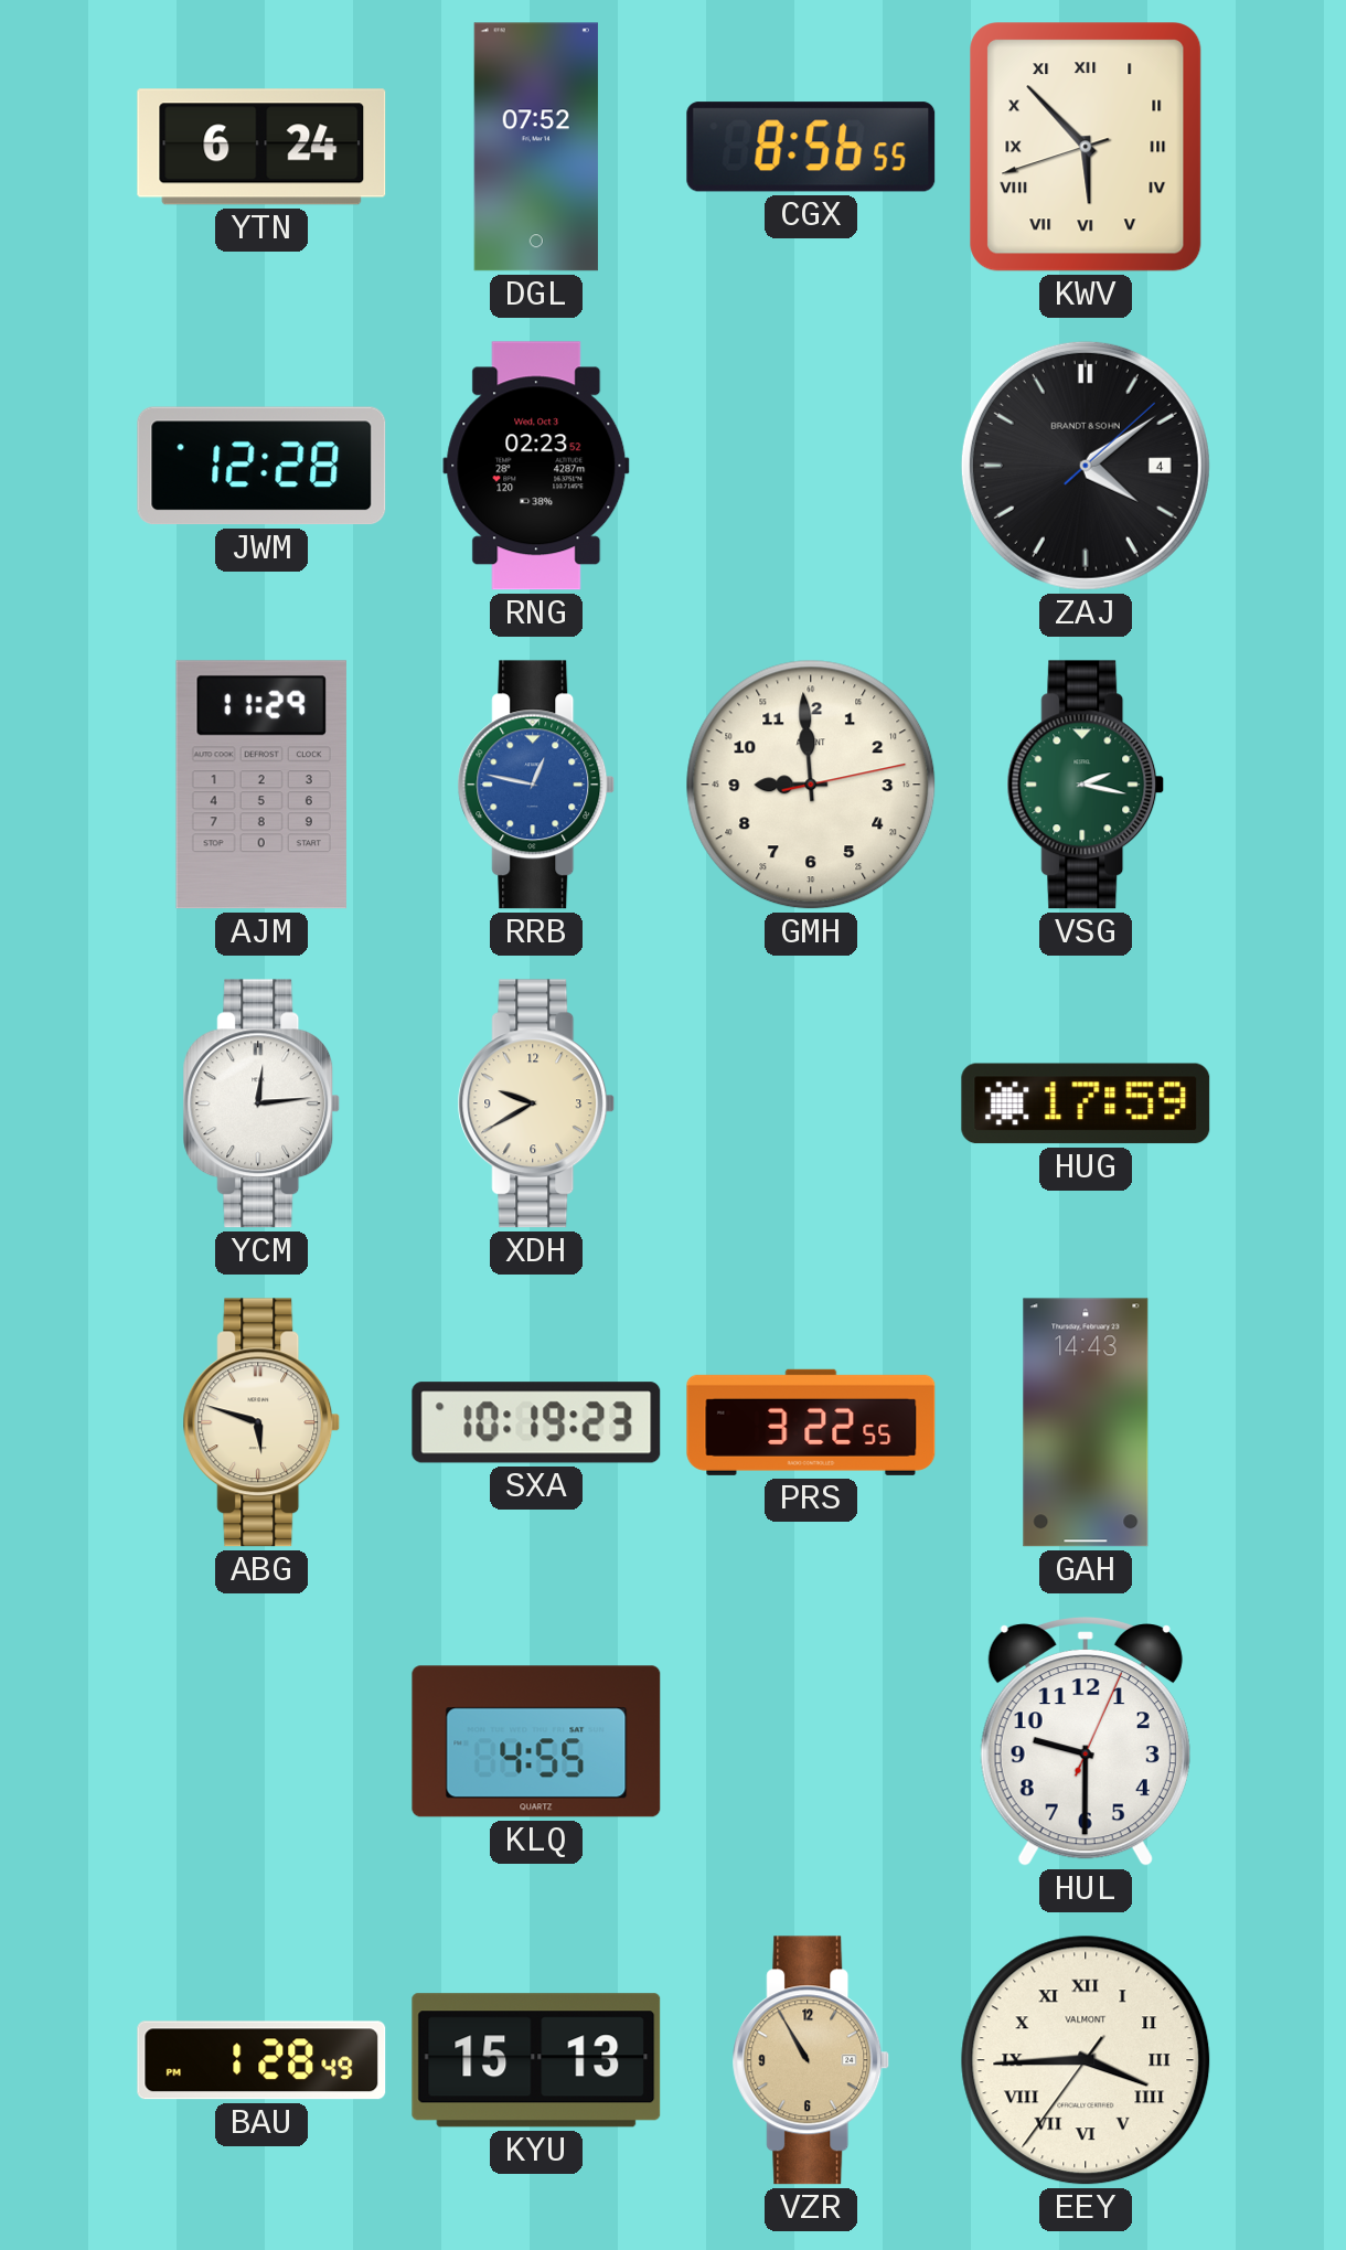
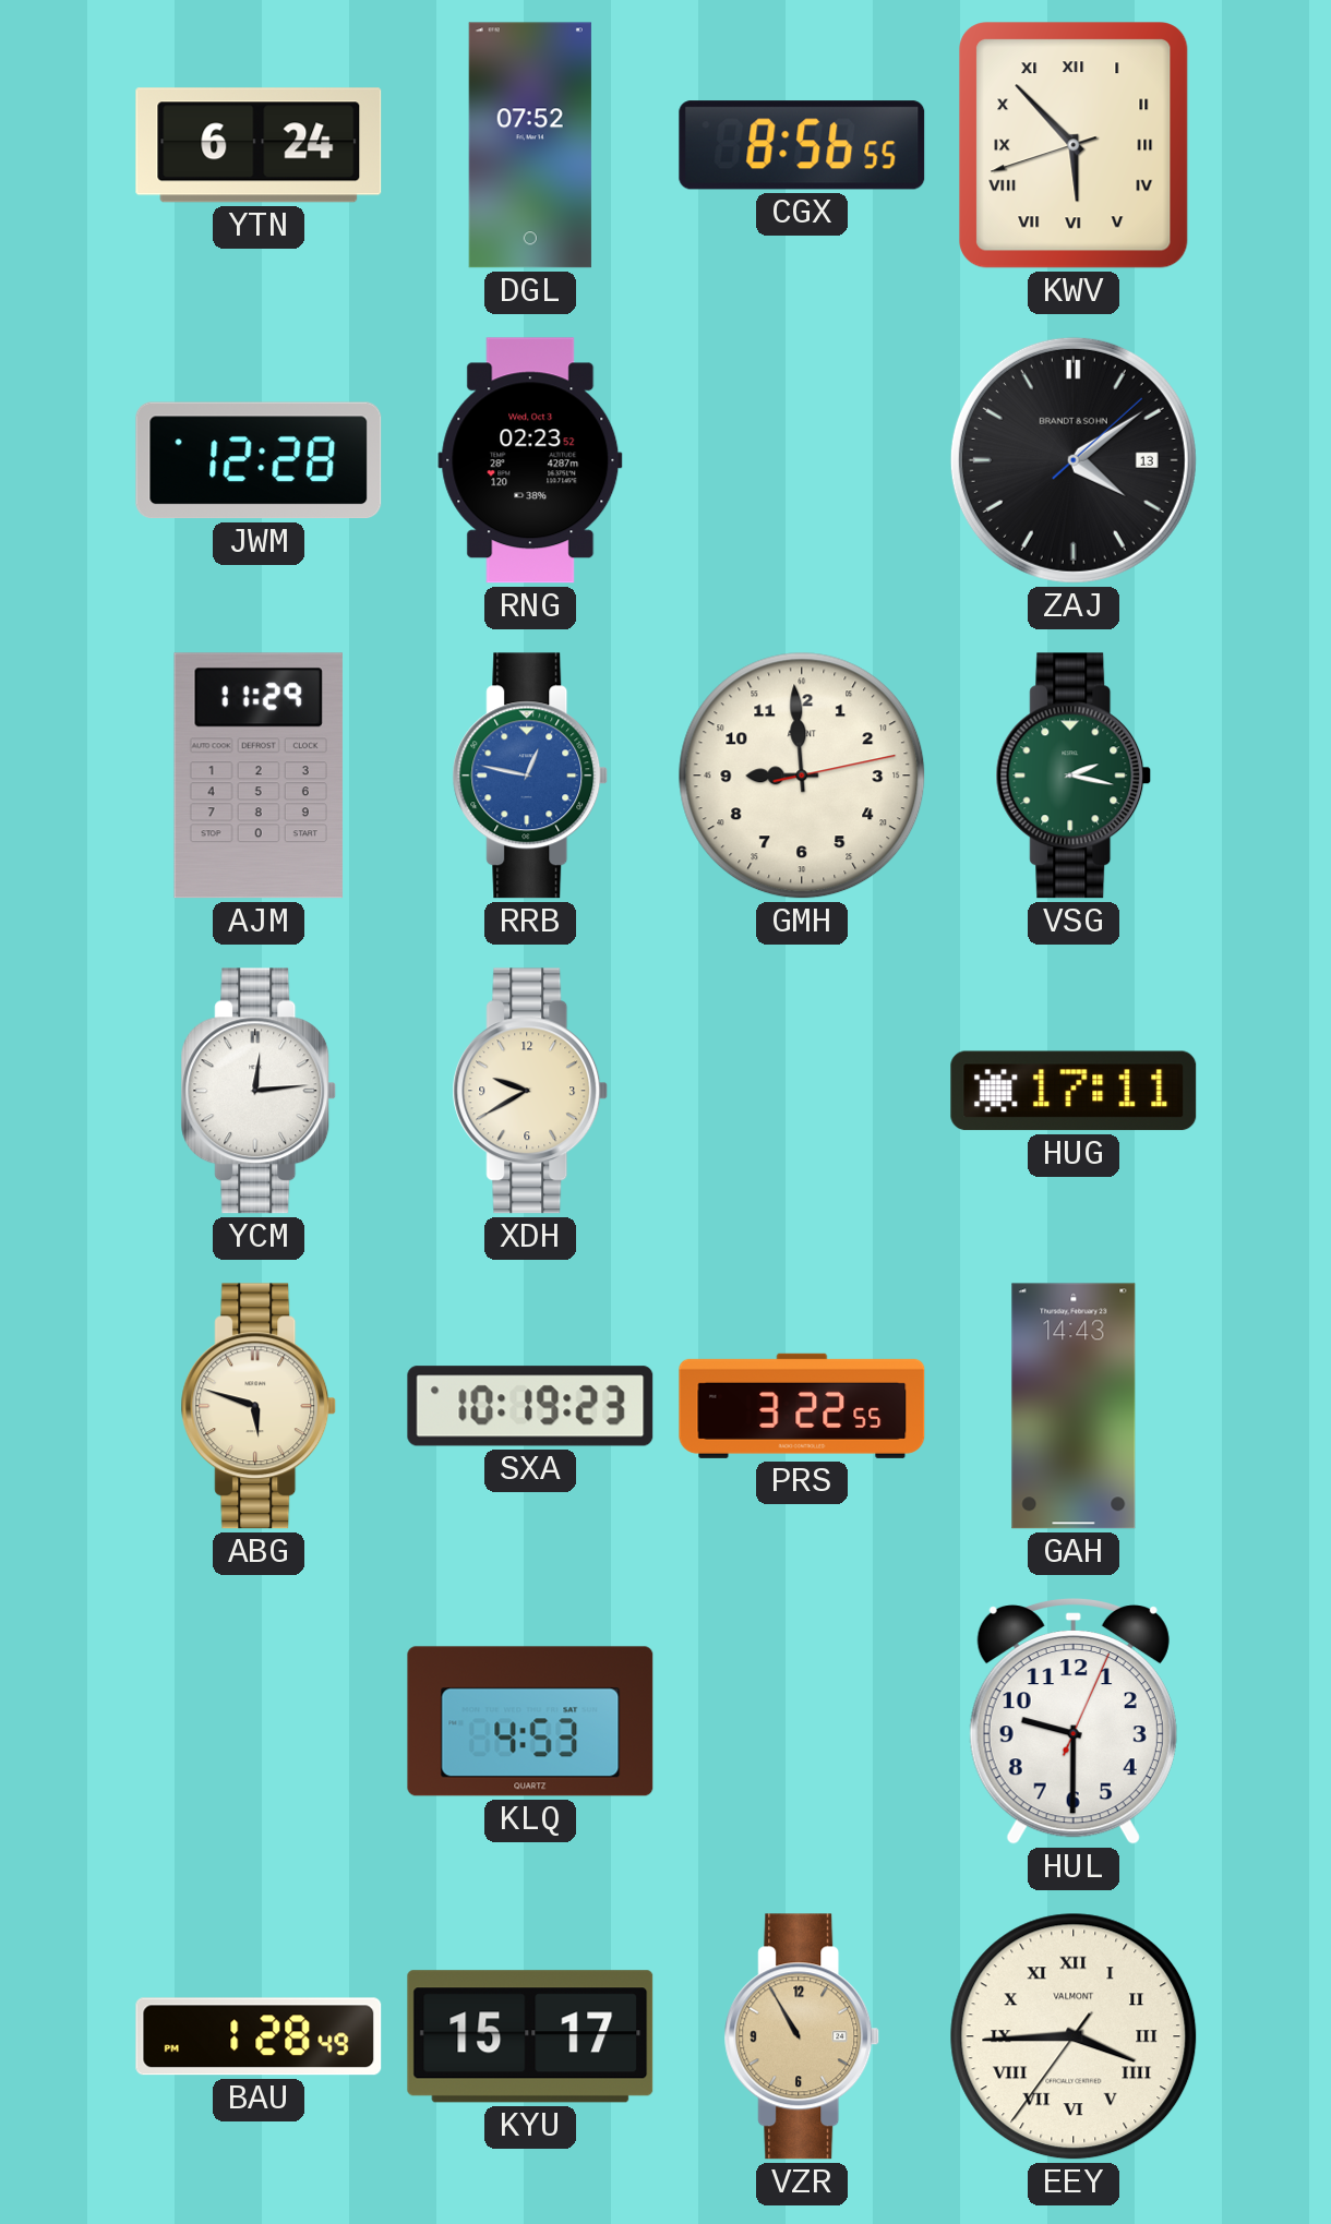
ZAJ date: 4 -> 13
HUG: 17:59 -> 17:11
KLQ: 4:55 -> 4:53
KYU: 15:13 -> 15:17
